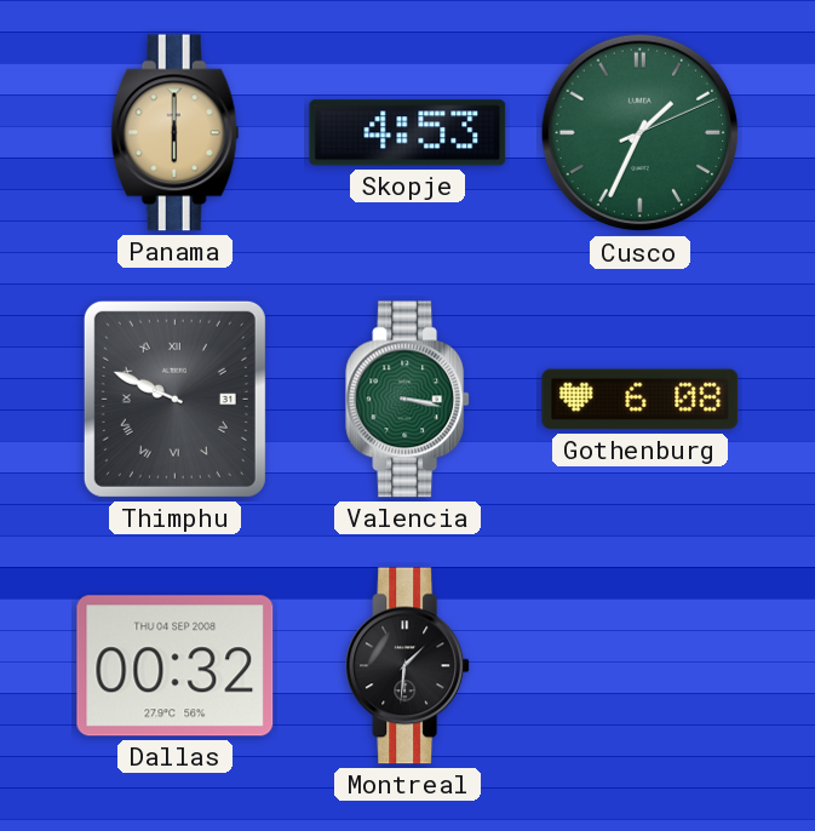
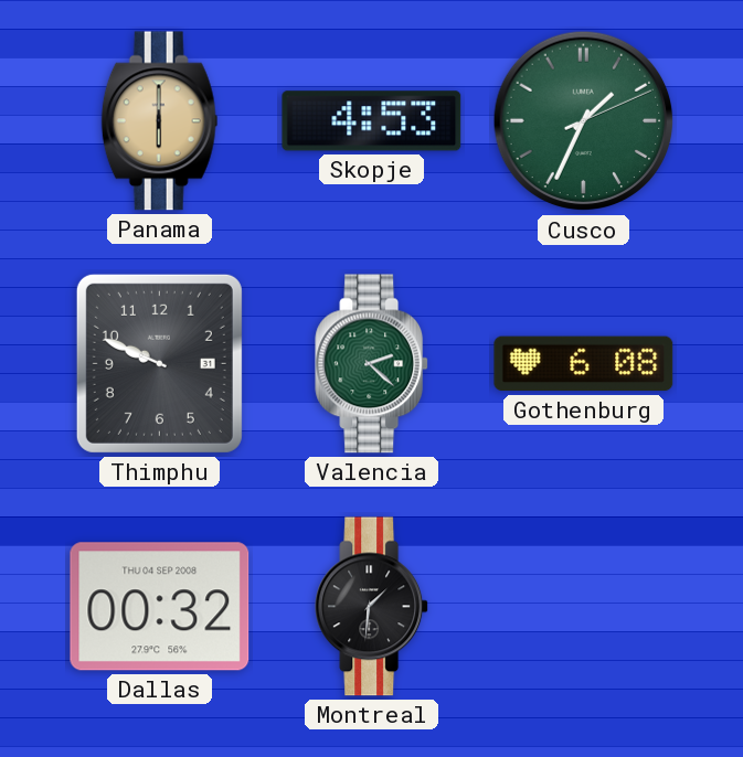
Thimphu numerals: Roman -> Arabic
Valencia: 3:17 -> 2:22
